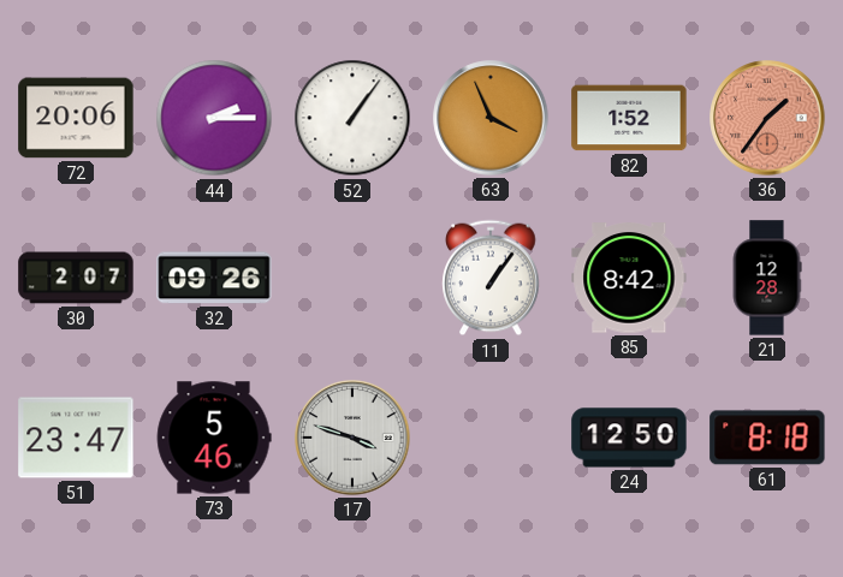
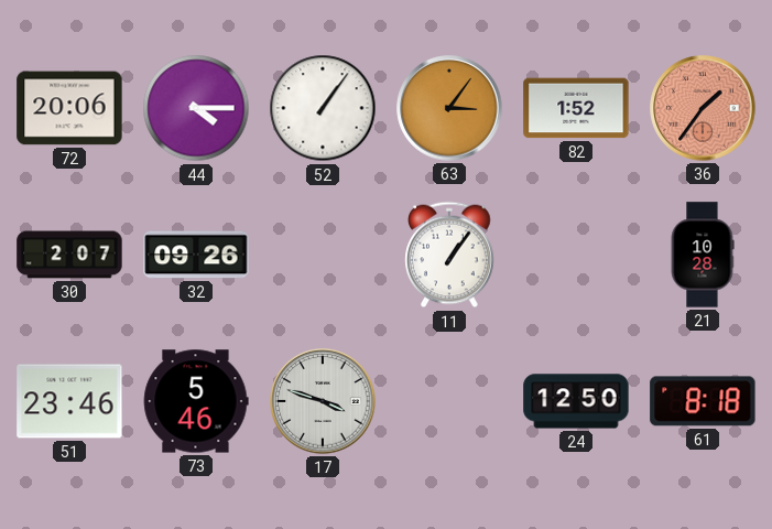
44: 2:15 -> 4:15
63: 3:56 -> 3:06
85: 8:42 -> none
21: 12:28 -> 10:28
51: 23:47 -> 23:46
